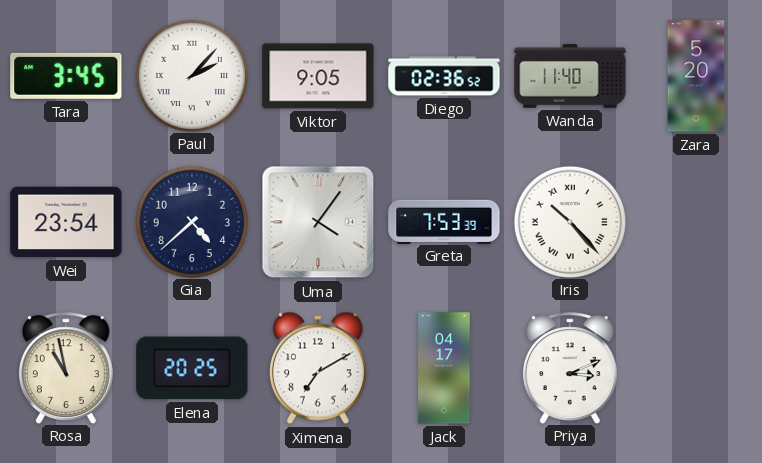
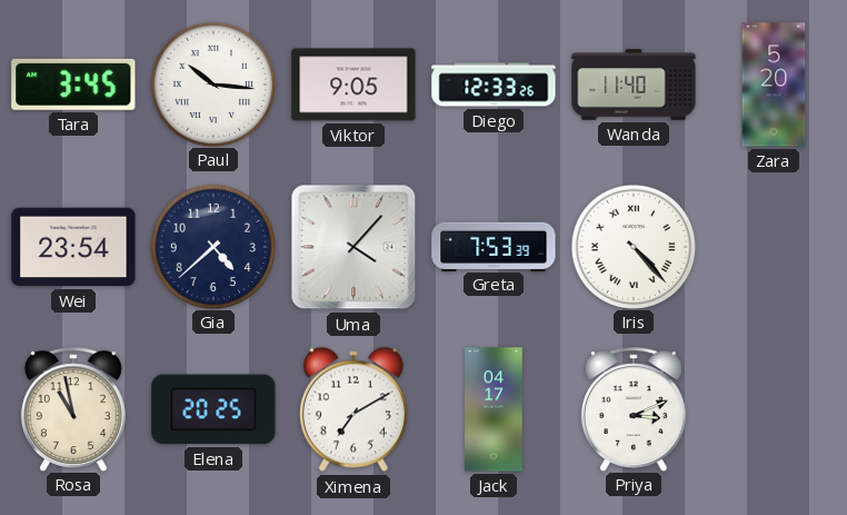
Paul: 2:07 -> 10:16
Diego: 02:36 -> 12:33
Uma: 4:06 -> 4:07
Iris: 10:23 -> 4:23
